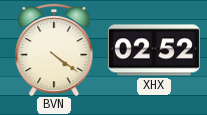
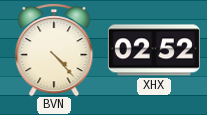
BVN: 4:21 -> 4:23
